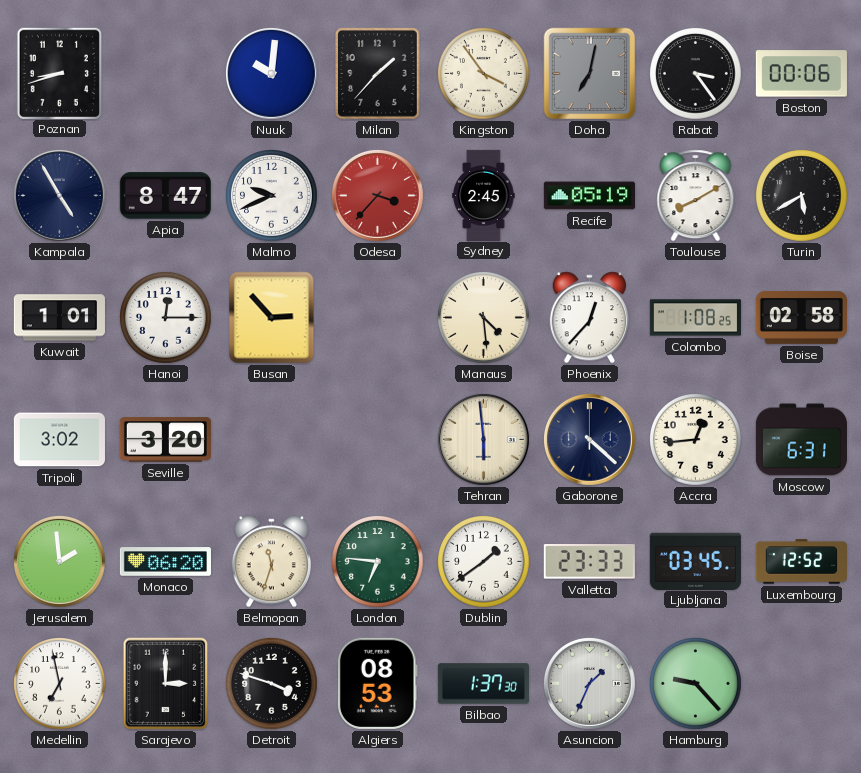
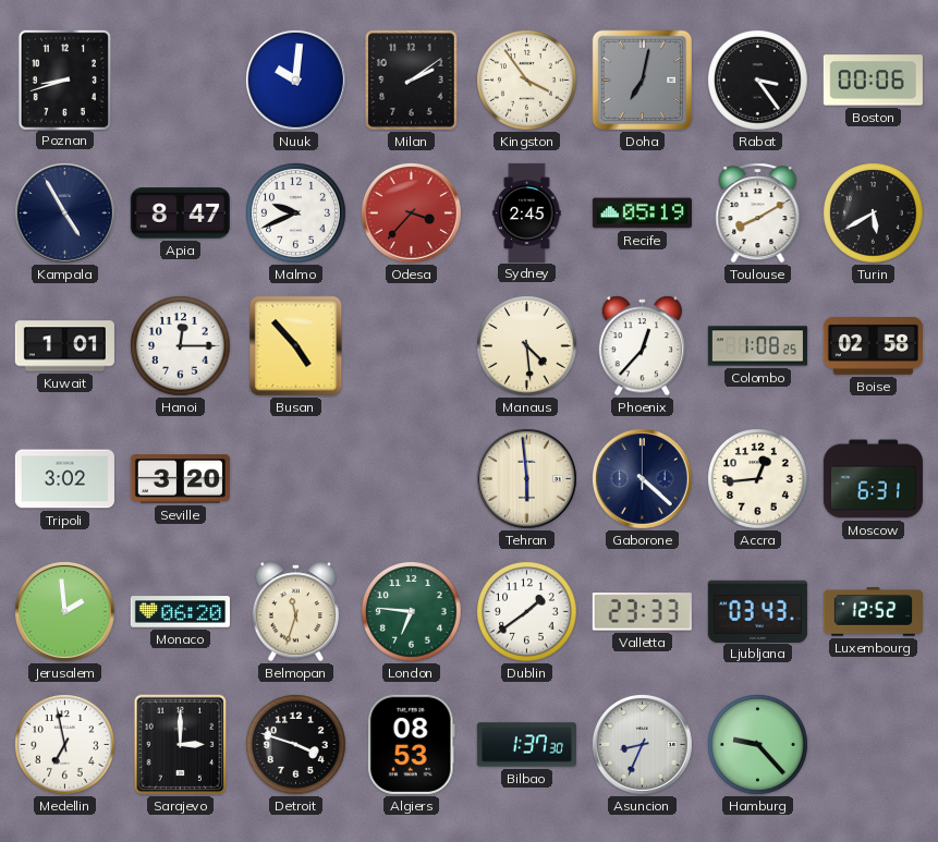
Milan: 1:37 -> 2:09
Busan: 2:53 -> 4:53
Ljubljana: 03:45 -> 03:43
Asuncion: 1:34 -> 8:34
